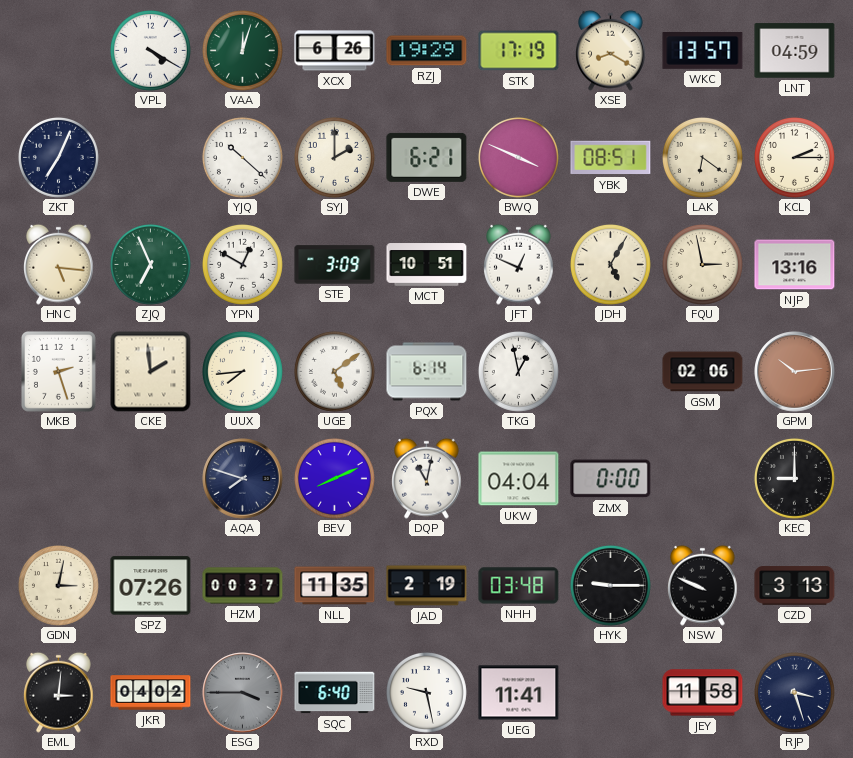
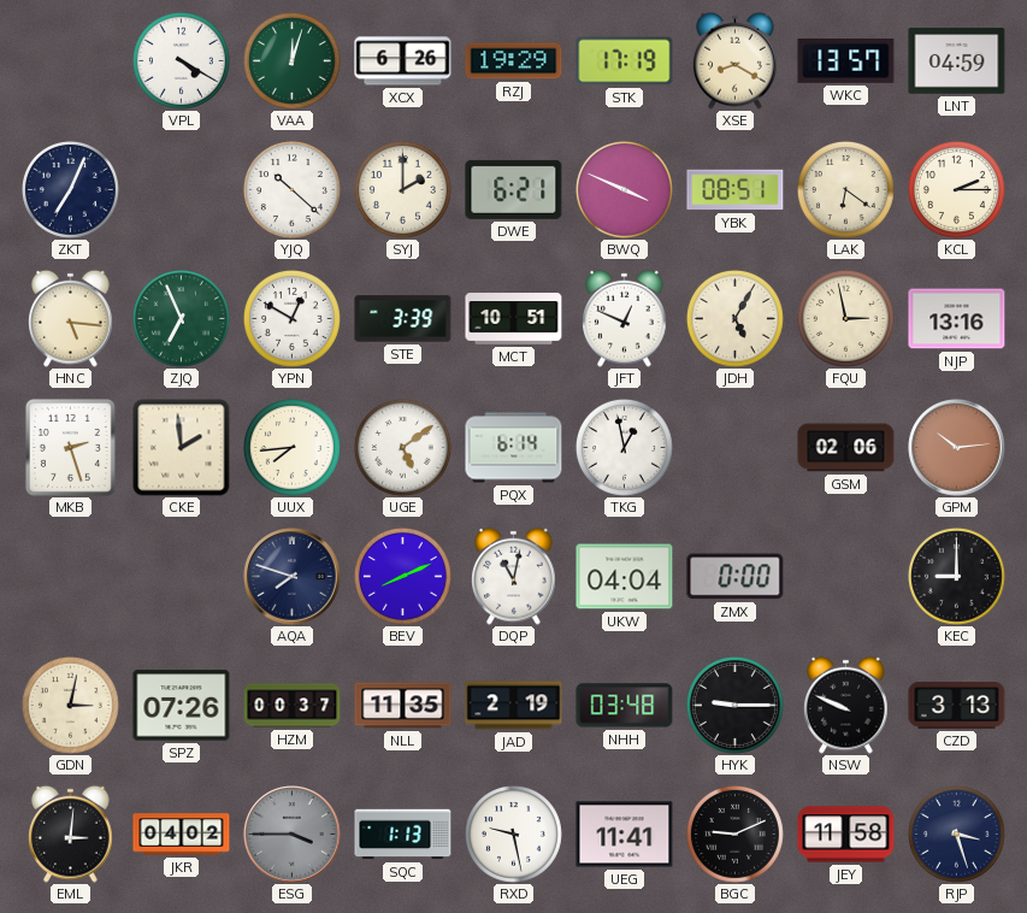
STE: 3:09 -> 3:39
SQC: 6:40 -> 1:13
BGC: none -> 9:11
